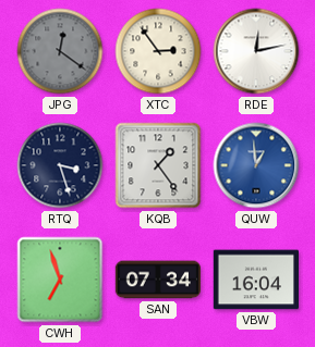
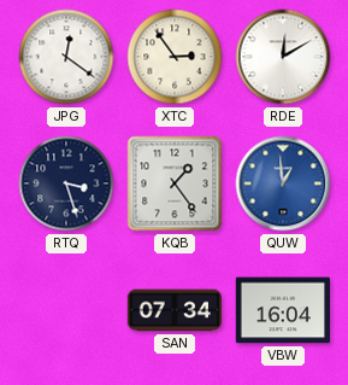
JPG dial: grey -> white
RDE: 12:13 -> 12:10
CWH: 6:57 -> none
